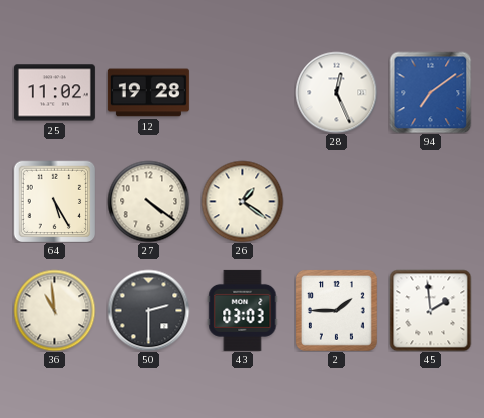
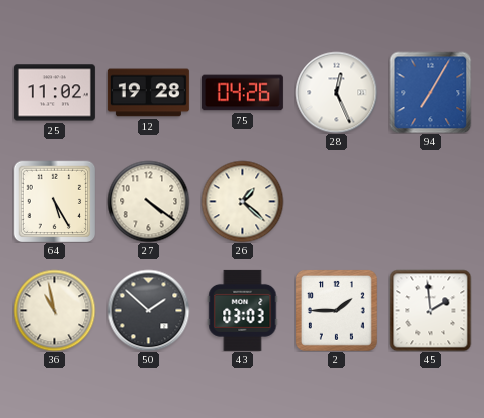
75: none -> 04:26
94: 7:09 -> 7:05
26: 1:21 -> 1:22
36: 10:59 -> 10:58
50: 2:30 -> 1:52
